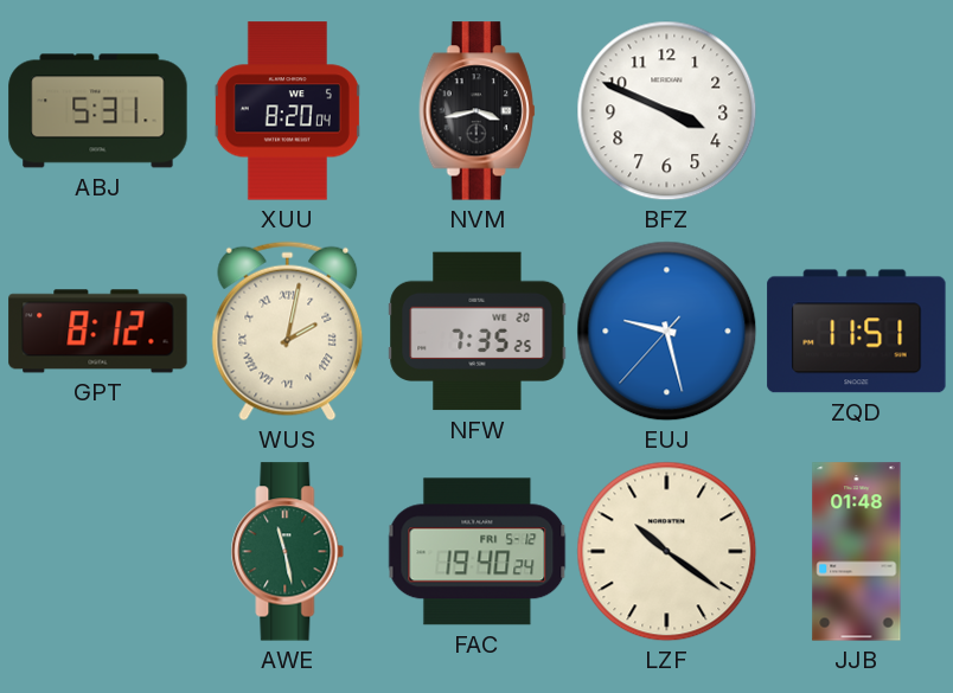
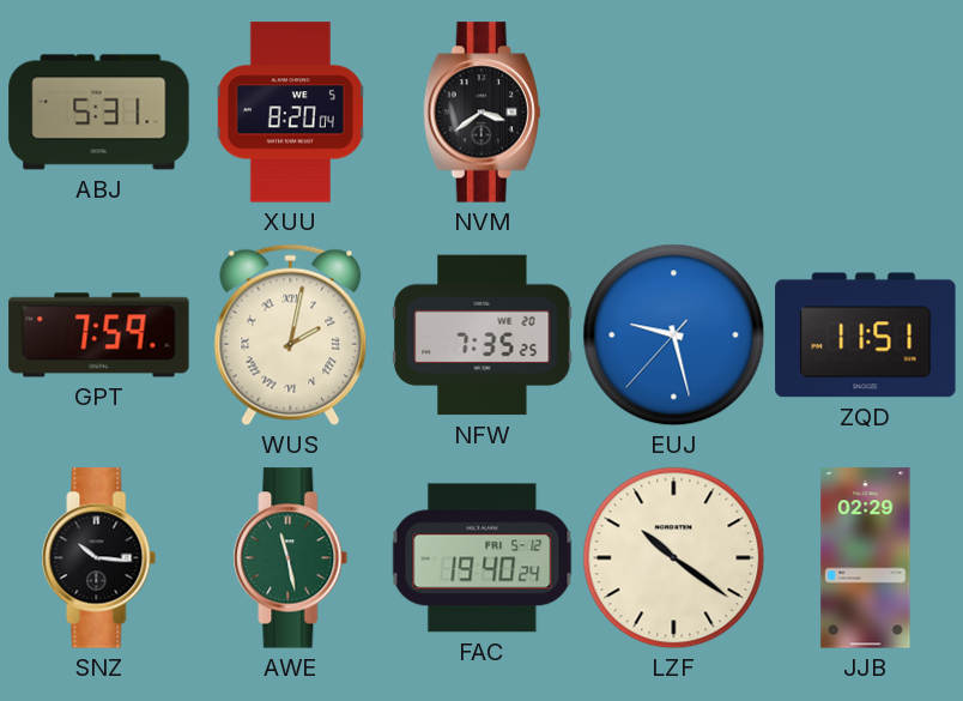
NVM: 3:43 -> 3:39
BFZ: 3:49 -> none
GPT: 8:12 -> 7:59
SNZ: none -> 10:16
JJB: 01:48 -> 02:29
